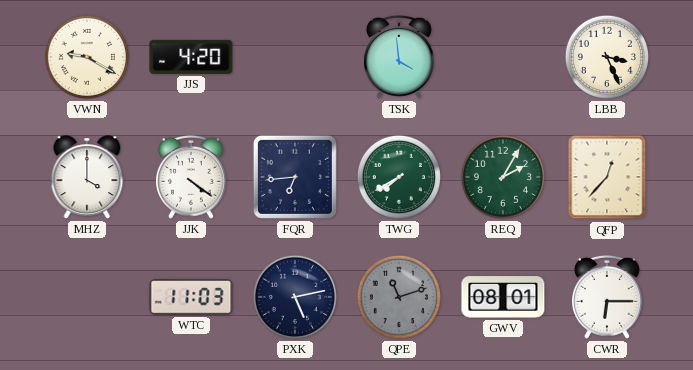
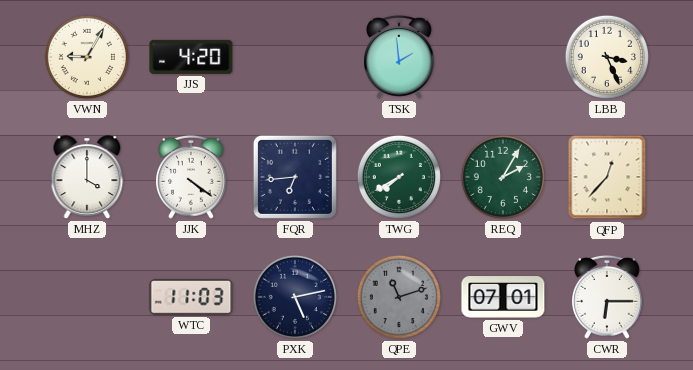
VWN: 9:20 -> 9:05
TSK: 3:59 -> 1:59
GWV: 08:01 -> 07:01
